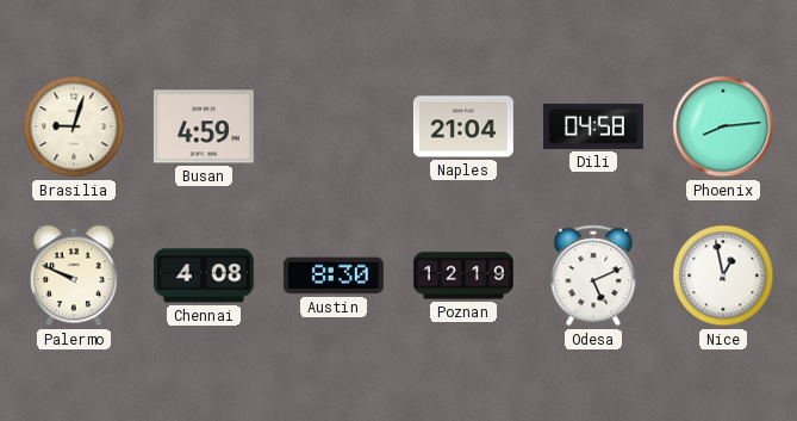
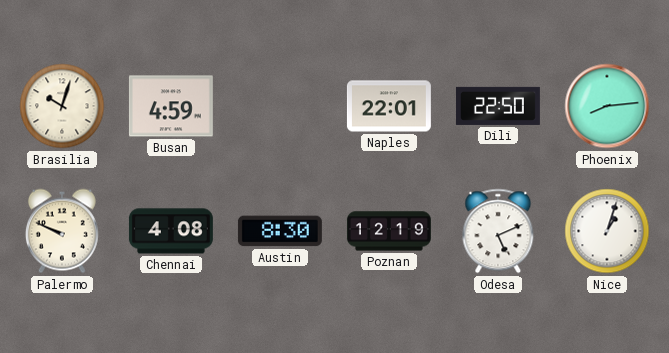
Brasilia: 9:03 -> 10:03
Naples: 21:04 -> 22:01
Dili: 04:58 -> 22:50
Nice: 12:58 -> 1:03
